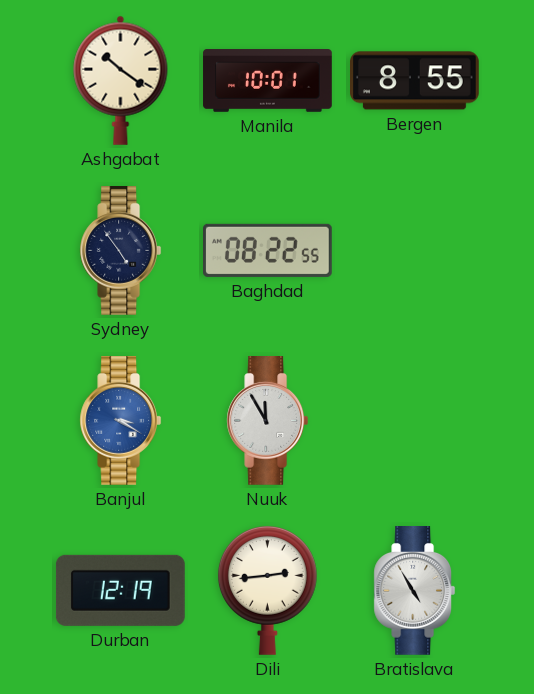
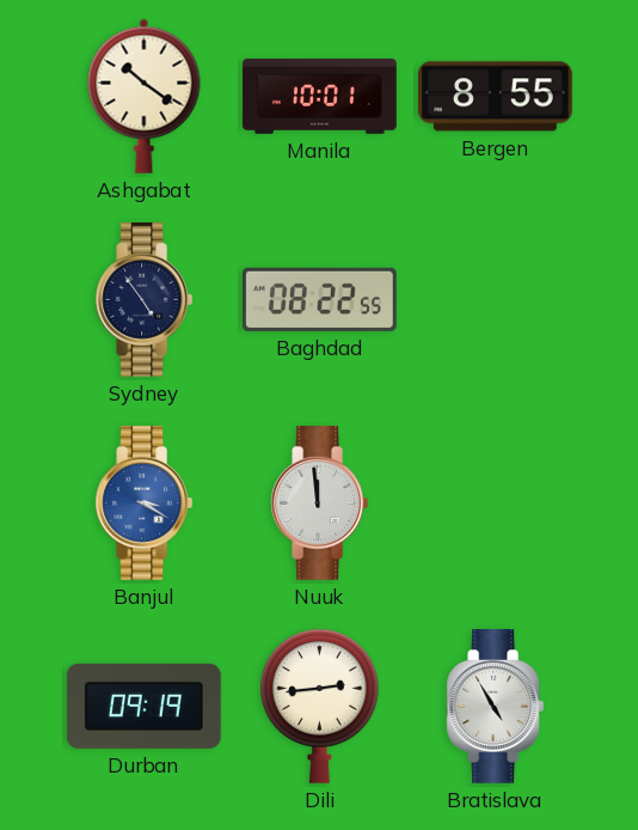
Nuuk: 11:55 -> 11:59
Durban: 12:19 -> 09:19
